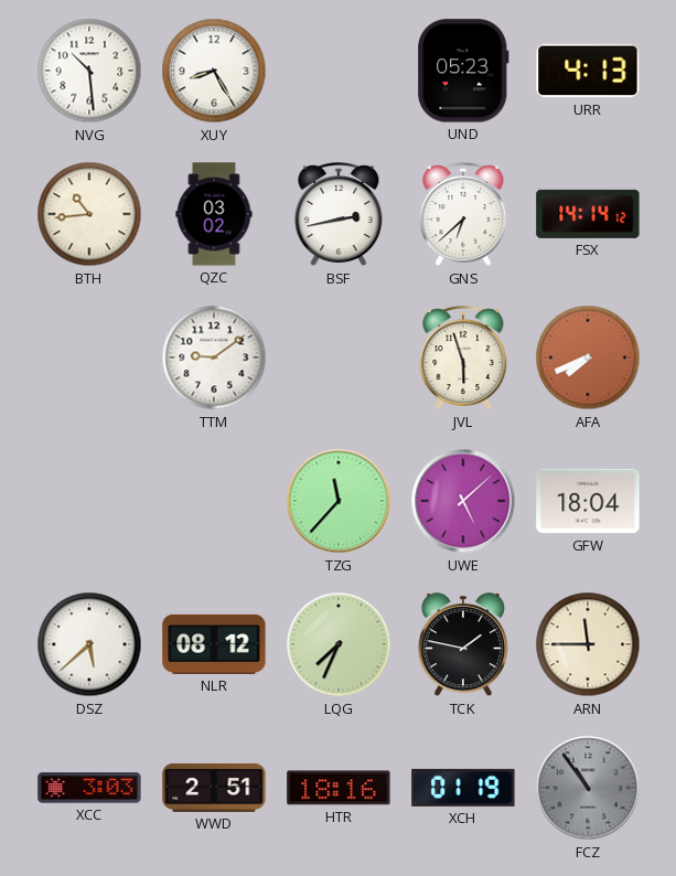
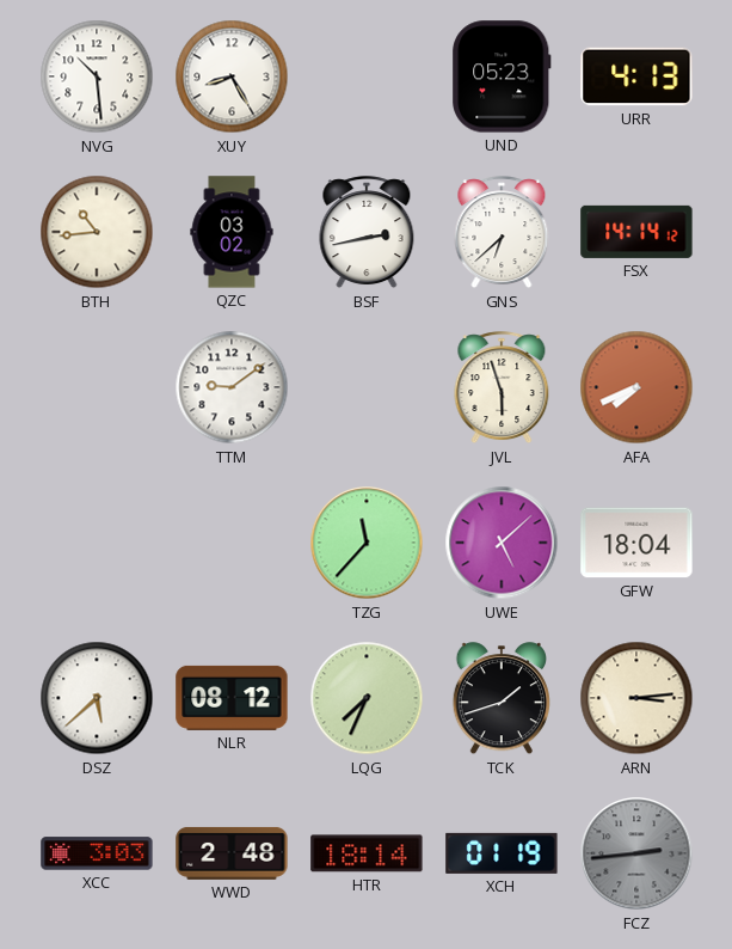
TCK: 1:47 -> 1:42
ARN: 11:45 -> 3:14
WWD: 2:51 -> 2:48
HTR: 18:16 -> 18:14
FCZ: 10:54 -> 2:44
